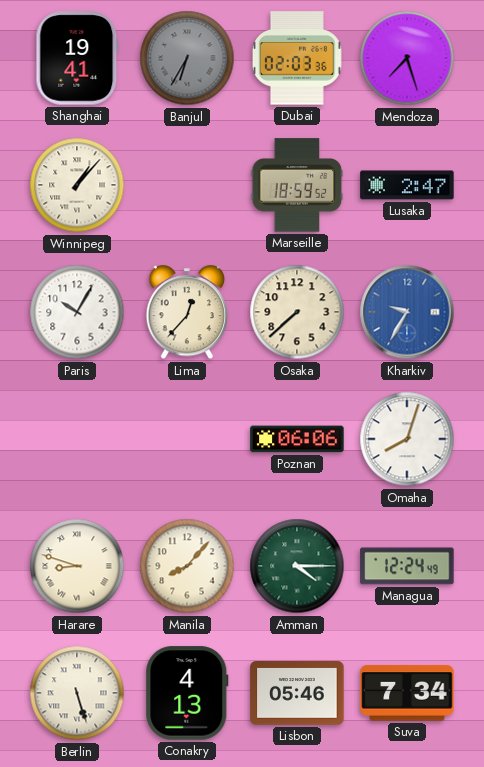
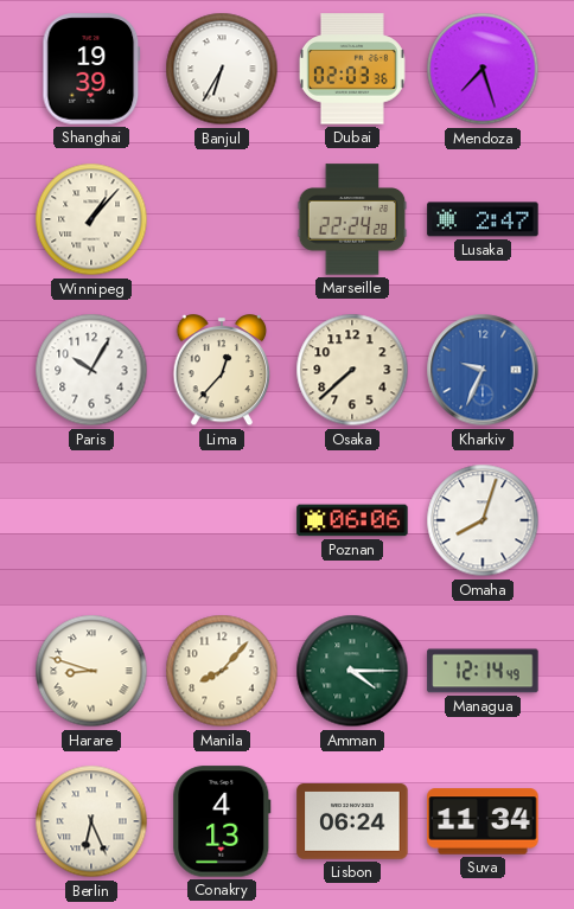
Shanghai: 19:41 -> 19:39
Banjul dial: grey -> white
Marseille: 18:59 -> 22:24
Kharkiv: 9:35 -> 9:34
Managua: 12:24 -> 12:14
Berlin: 5:27 -> 6:26
Lisbon: 05:46 -> 06:24
Suva: 7:34 -> 11:34
